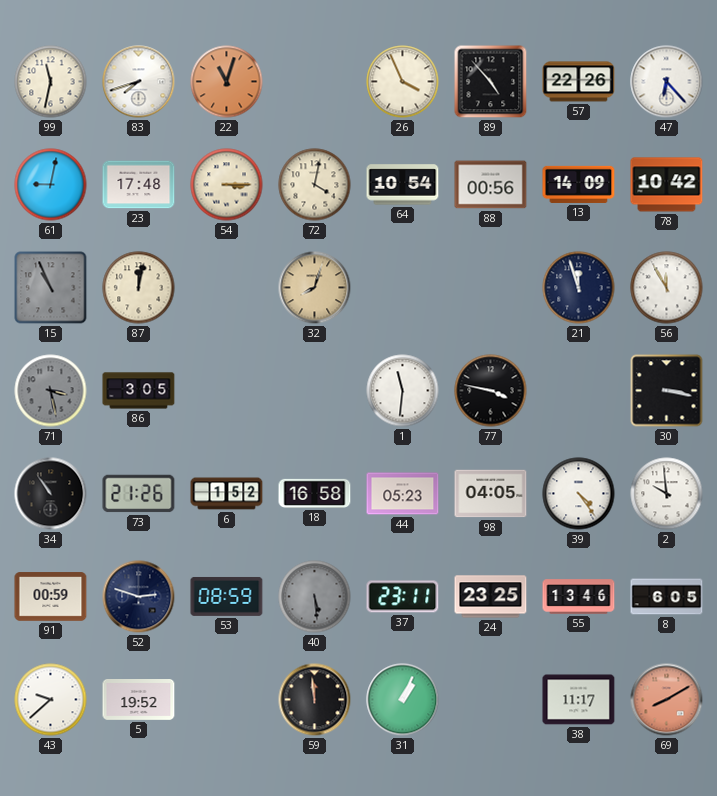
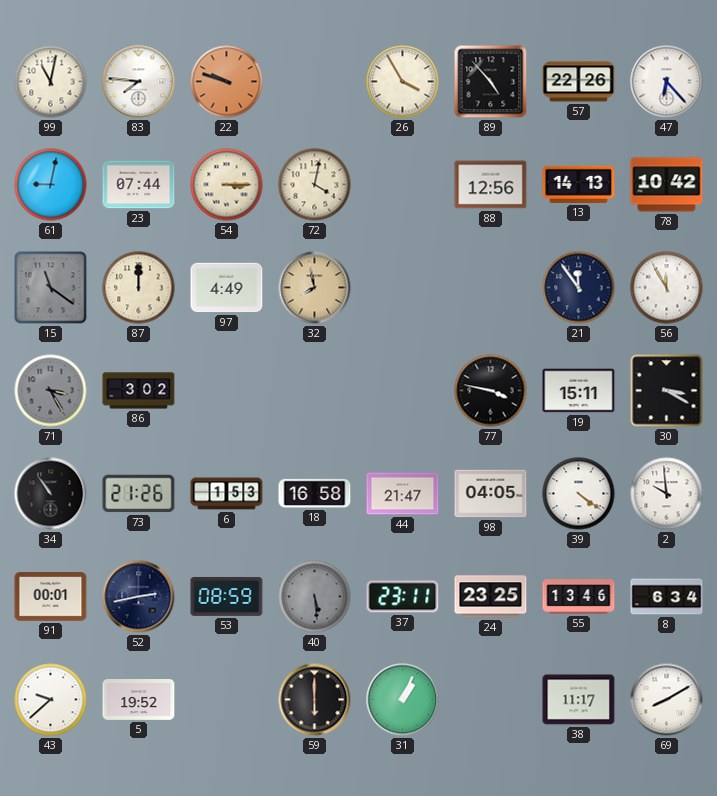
99: 11:32 -> 11:02
83: 7:42 -> 7:46
22: 11:03 -> 9:48
26: 3:56 -> 3:55
23: 17:48 -> 07:44
64: 10:54 -> none
88: 00:56 -> 12:56
13: 14:09 -> 14:13
15: 10:56 -> 11:21
87: 12:02 -> 12:00
97: none -> 4:49
32: 8:03 -> 7:58
21: 11:57 -> 11:54
71: 3:28 -> 3:25
86: 3:05 -> 3:02
1: 11:31 -> none
19: none -> 15:11
30: 3:17 -> 3:20
6: 1:52 -> 1:53
44: 05:23 -> 21:47
39: 4:24 -> 4:21
91: 00:59 -> 00:01
52: 2:48 -> 2:43
8: 6:05 -> 6:34
59: 11:59 -> 6:00
69 dial: salmon -> white
